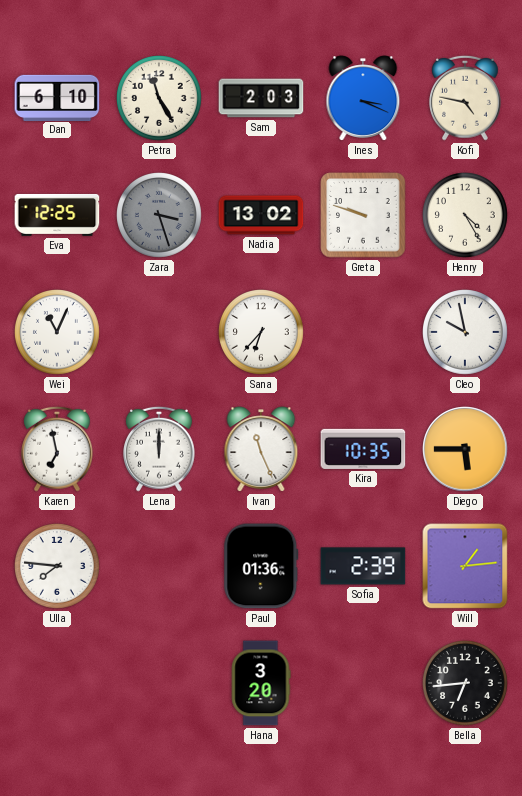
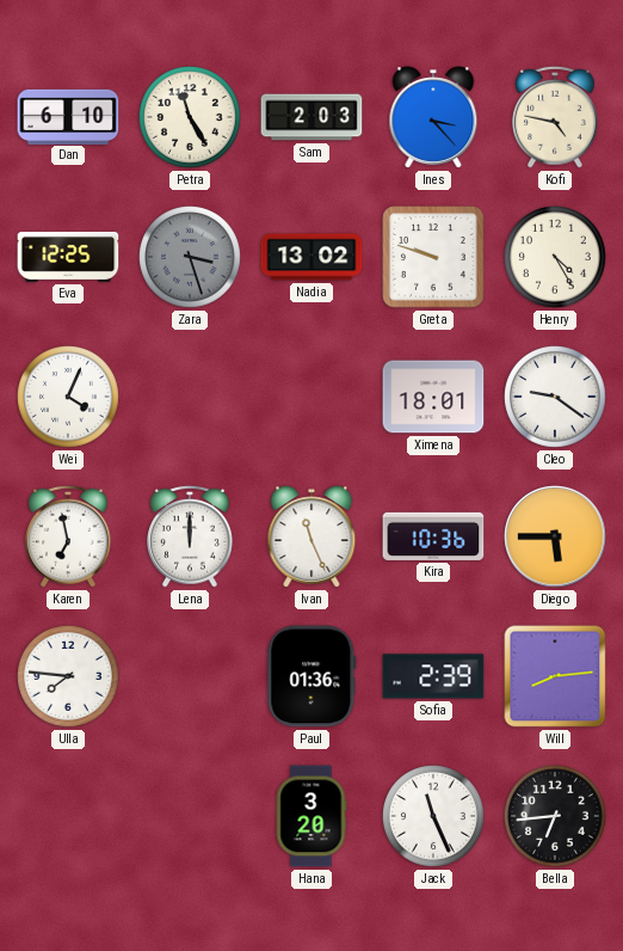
Ines: 3:19 -> 3:23
Wei: 11:04 -> 4:04
Sana: 6:37 -> none
Ximena: none -> 18:01
Cleo: 9:58 -> 9:21
Kira: 10:35 -> 10:36
Will: 1:14 -> 8:14
Jack: none -> 11:26
